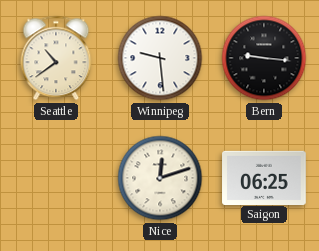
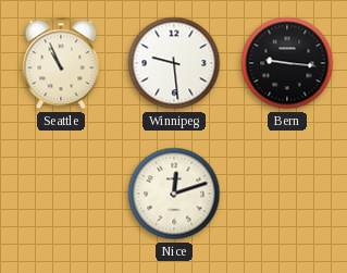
Seattle: 10:39 -> 10:56
Saigon: 06:25 -> none
